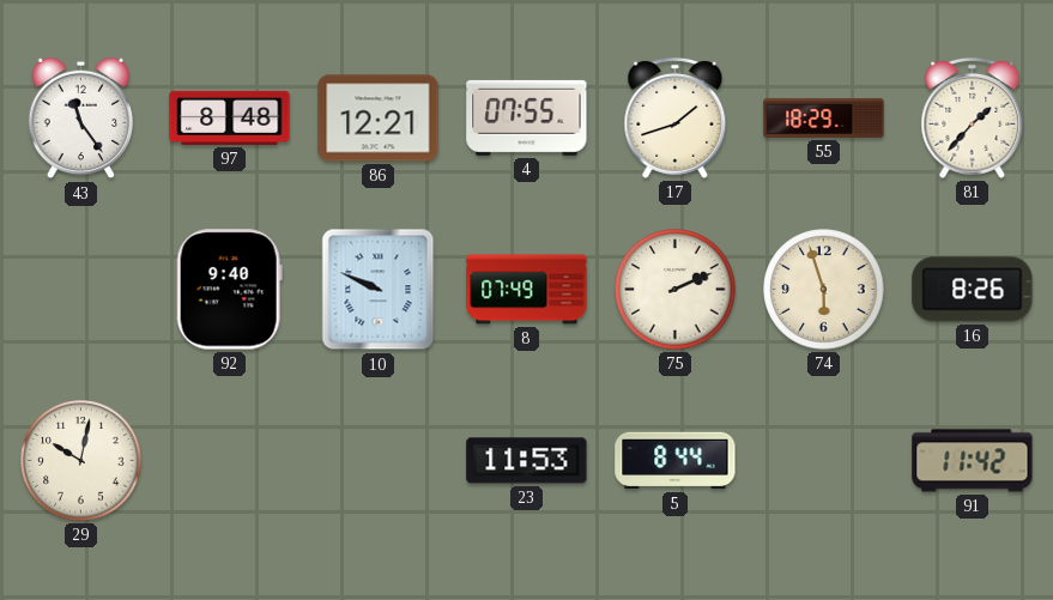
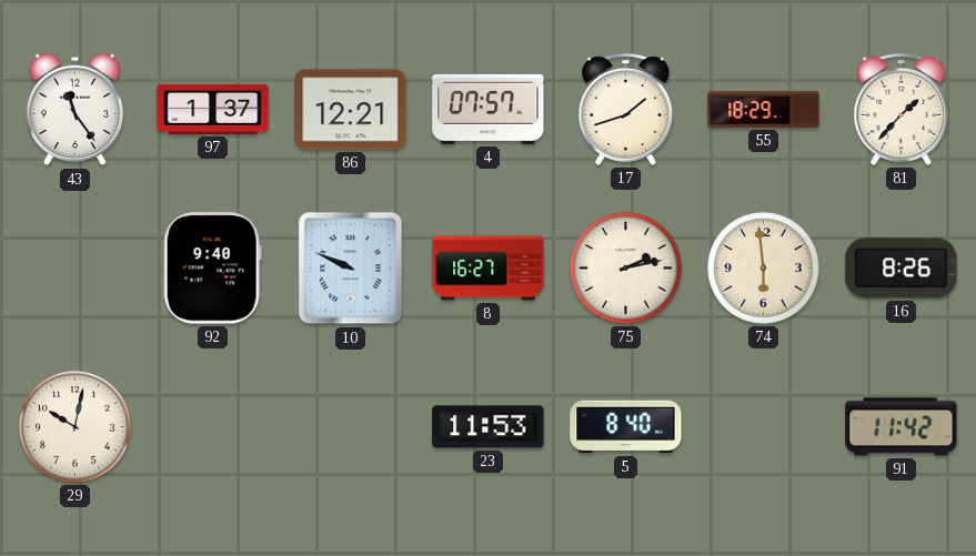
97: 8:48 -> 1:37
4: 07:55 -> 07:57
8: 07:49 -> 16:27
75: 2:11 -> 2:13
74: 5:57 -> 5:59
5: 8:44 -> 8:40
